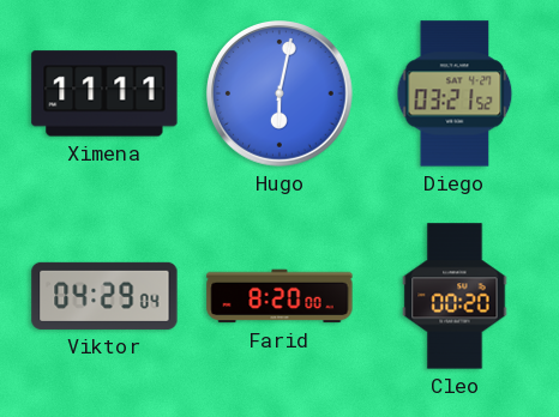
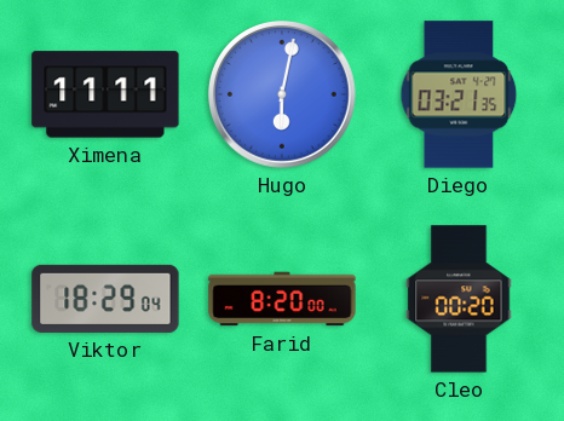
Diego: 03:21:52 -> 03:21:35
Viktor: 04:29 -> 18:29
